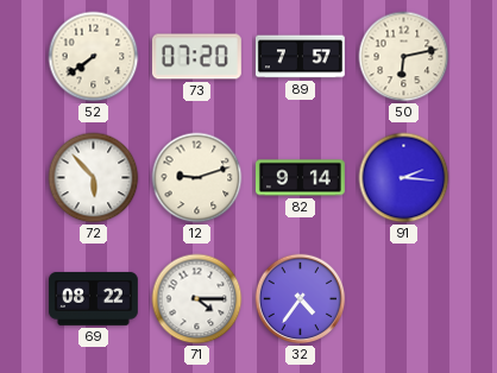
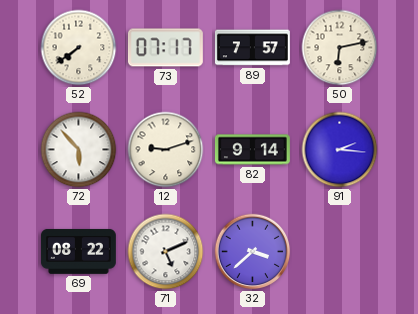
73: 07:20 -> 07:17
71: 4:15 -> 5:11
32: 4:36 -> 3:38
